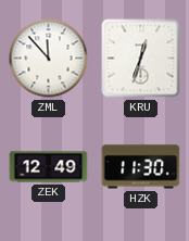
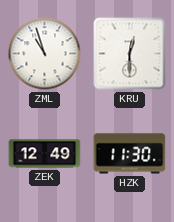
ZML: 11:53 -> 10:57
KRU: 12:33 -> 12:30
